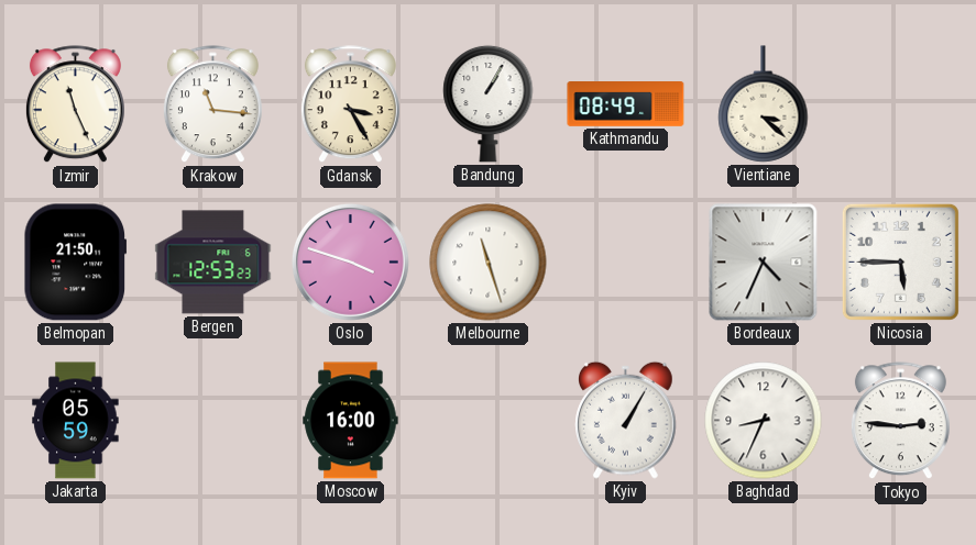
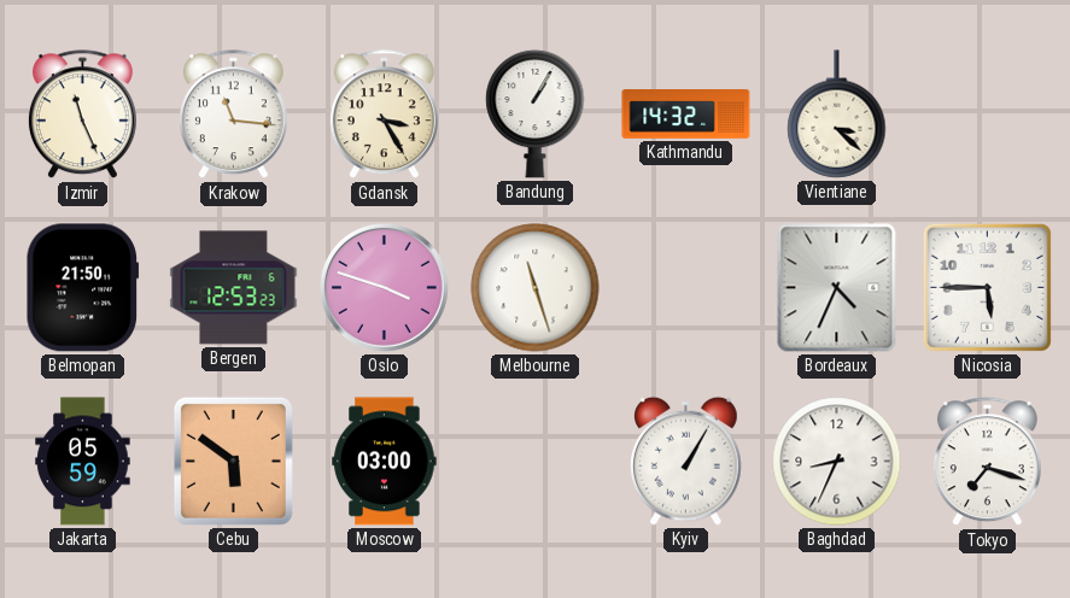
Kathmandu: 08:49 -> 14:32
Cebu: none -> 5:51
Moscow: 16:00 -> 03:00
Tokyo: 2:46 -> 7:18
